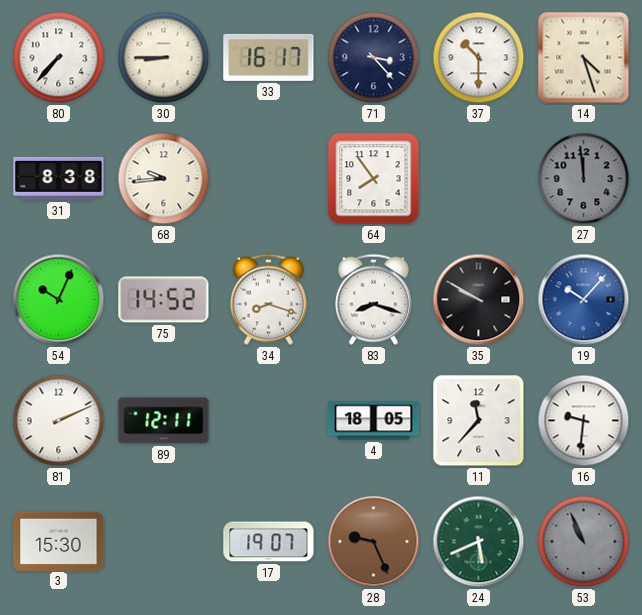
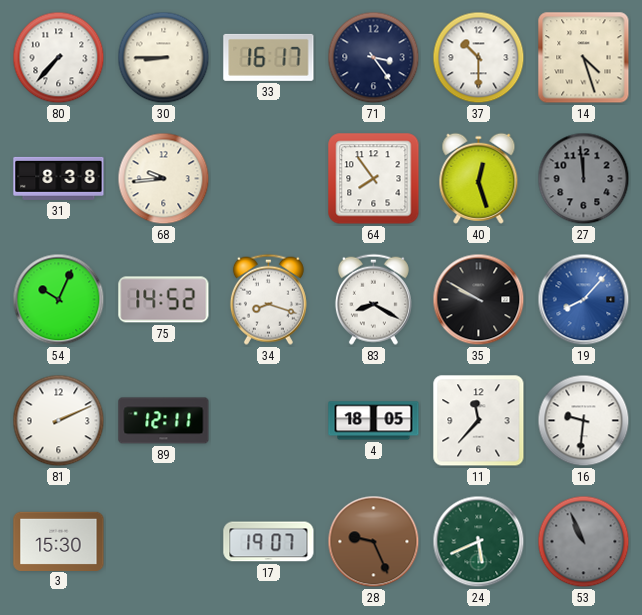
71: 3:23 -> 3:24
40: none -> 12:27
83: 8:18 -> 8:20
19: 10:07 -> 8:07
